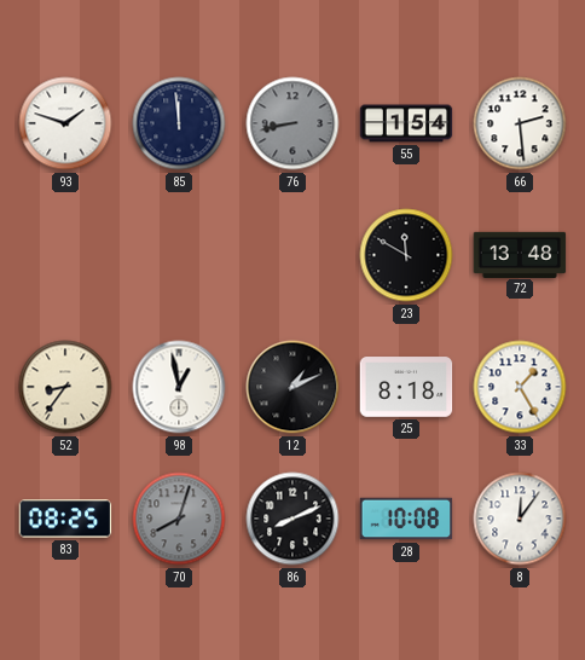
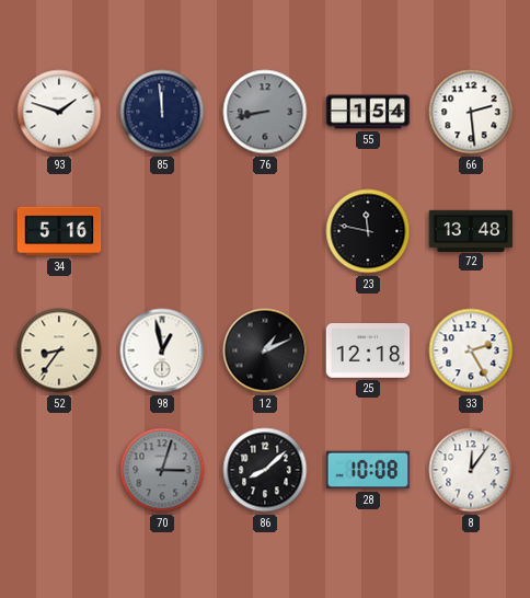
34: none -> 5:16
23: 11:50 -> 11:47
25: 8:18 -> 12:18
33: 1:25 -> 2:25
83: 08:25 -> none
70: 8:03 -> 3:03
86: 8:11 -> 8:08
